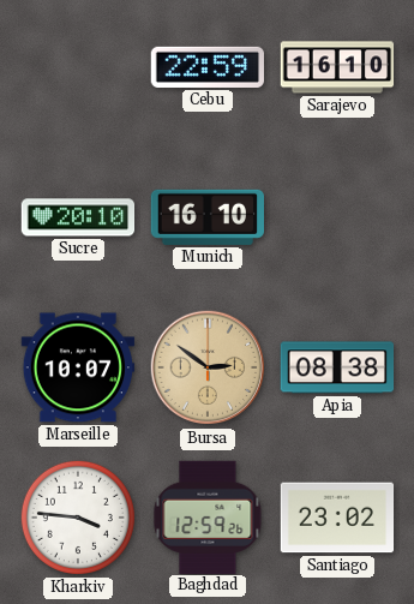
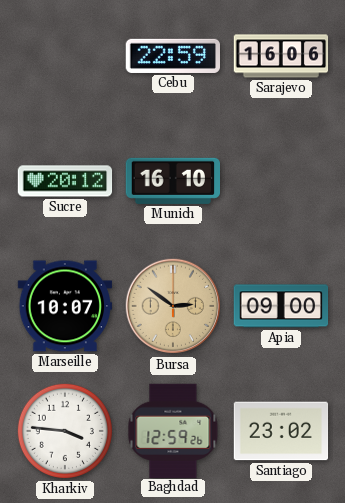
Sarajevo: 16:10 -> 16:06
Sucre: 20:10 -> 20:12
Apia: 08:38 -> 09:00
